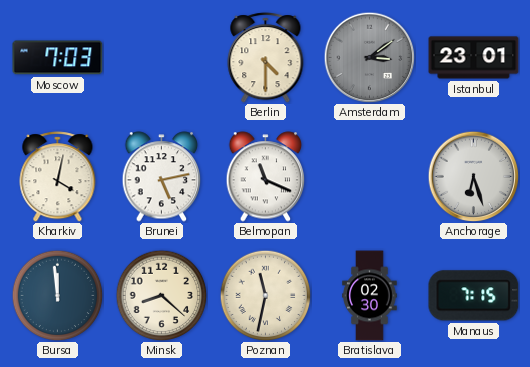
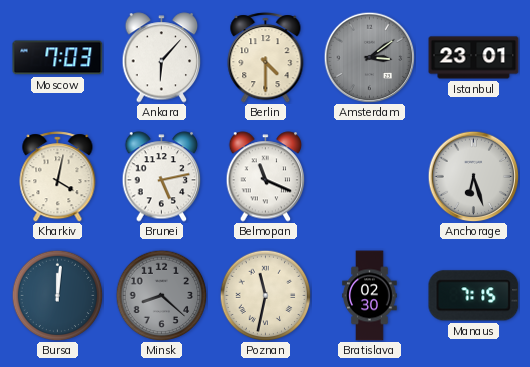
Ankara: none -> 6:07
Bursa: 11:59 -> 12:01
Minsk dial: cream -> grey
